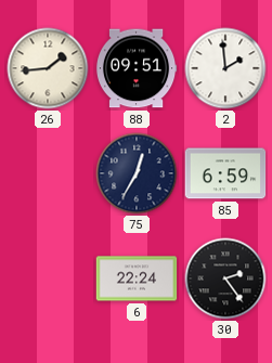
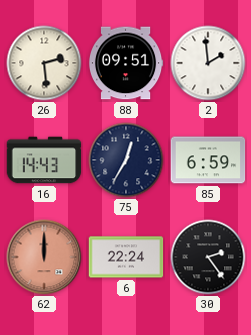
26: 1:44 -> 2:29
16: none -> 14:43
62: none -> 12:00
